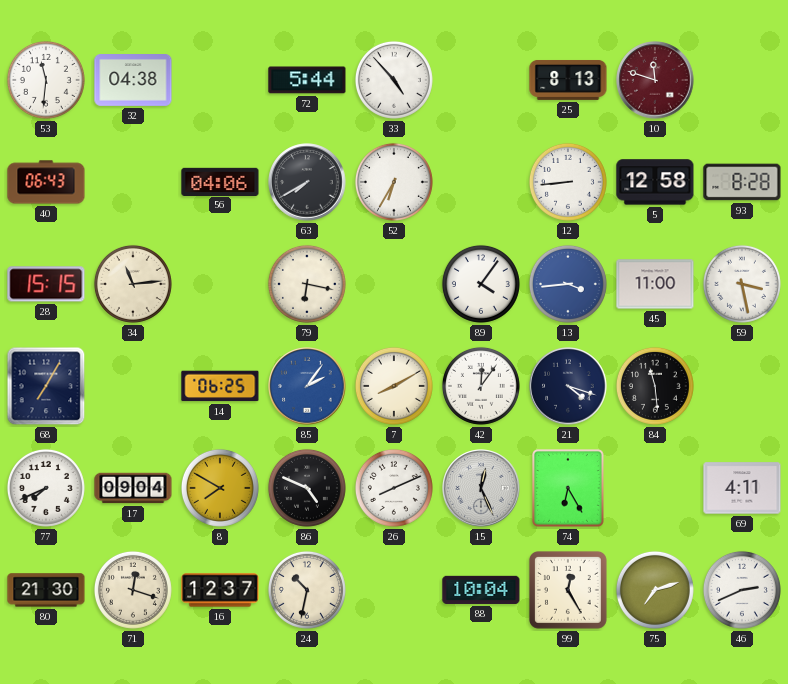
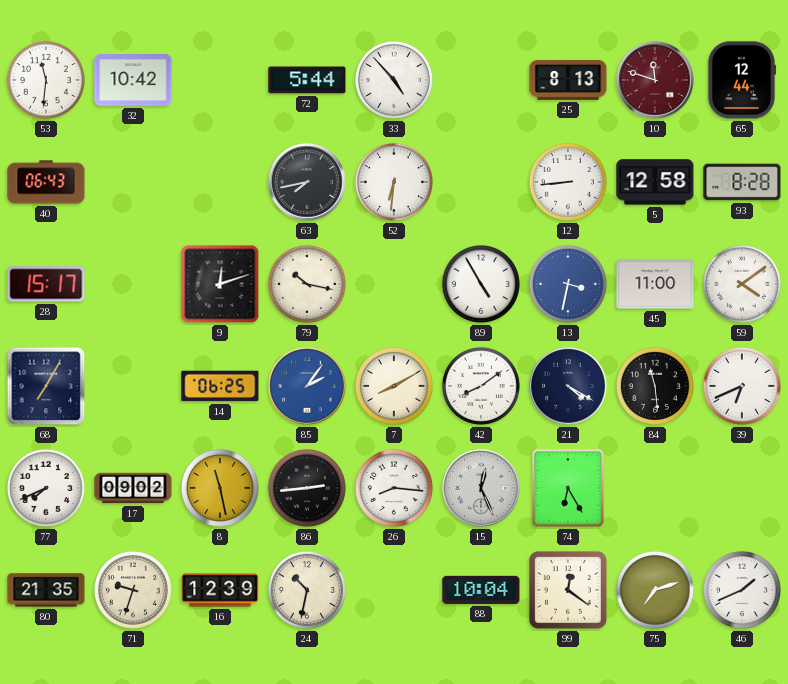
32: 04:38 -> 10:42
65: none -> 12:44
56: 04:06 -> none
63: 7:40 -> 7:43
52: 6:35 -> 6:31
28: 15:15 -> 15:17
34: 11:14 -> none
9: none -> 12:12
79: 6:17 -> 10:17
89: 4:06 -> 4:55
13: 3:44 -> 3:32
59: 3:28 -> 4:09
42: 12:06 -> 8:09
21: 4:18 -> 4:20
39: none -> 6:41
17: 09:04 -> 09:02
8: 7:50 -> 11:28
86: 4:49 -> 2:44
26: 8:11 -> 8:16
69: 4:11 -> none
80: 21:30 -> 21:35
71: 12:18 -> 9:33
16: 12:37 -> 12:39
99: 12:25 -> 12:21
46: 2:41 -> 1:41
